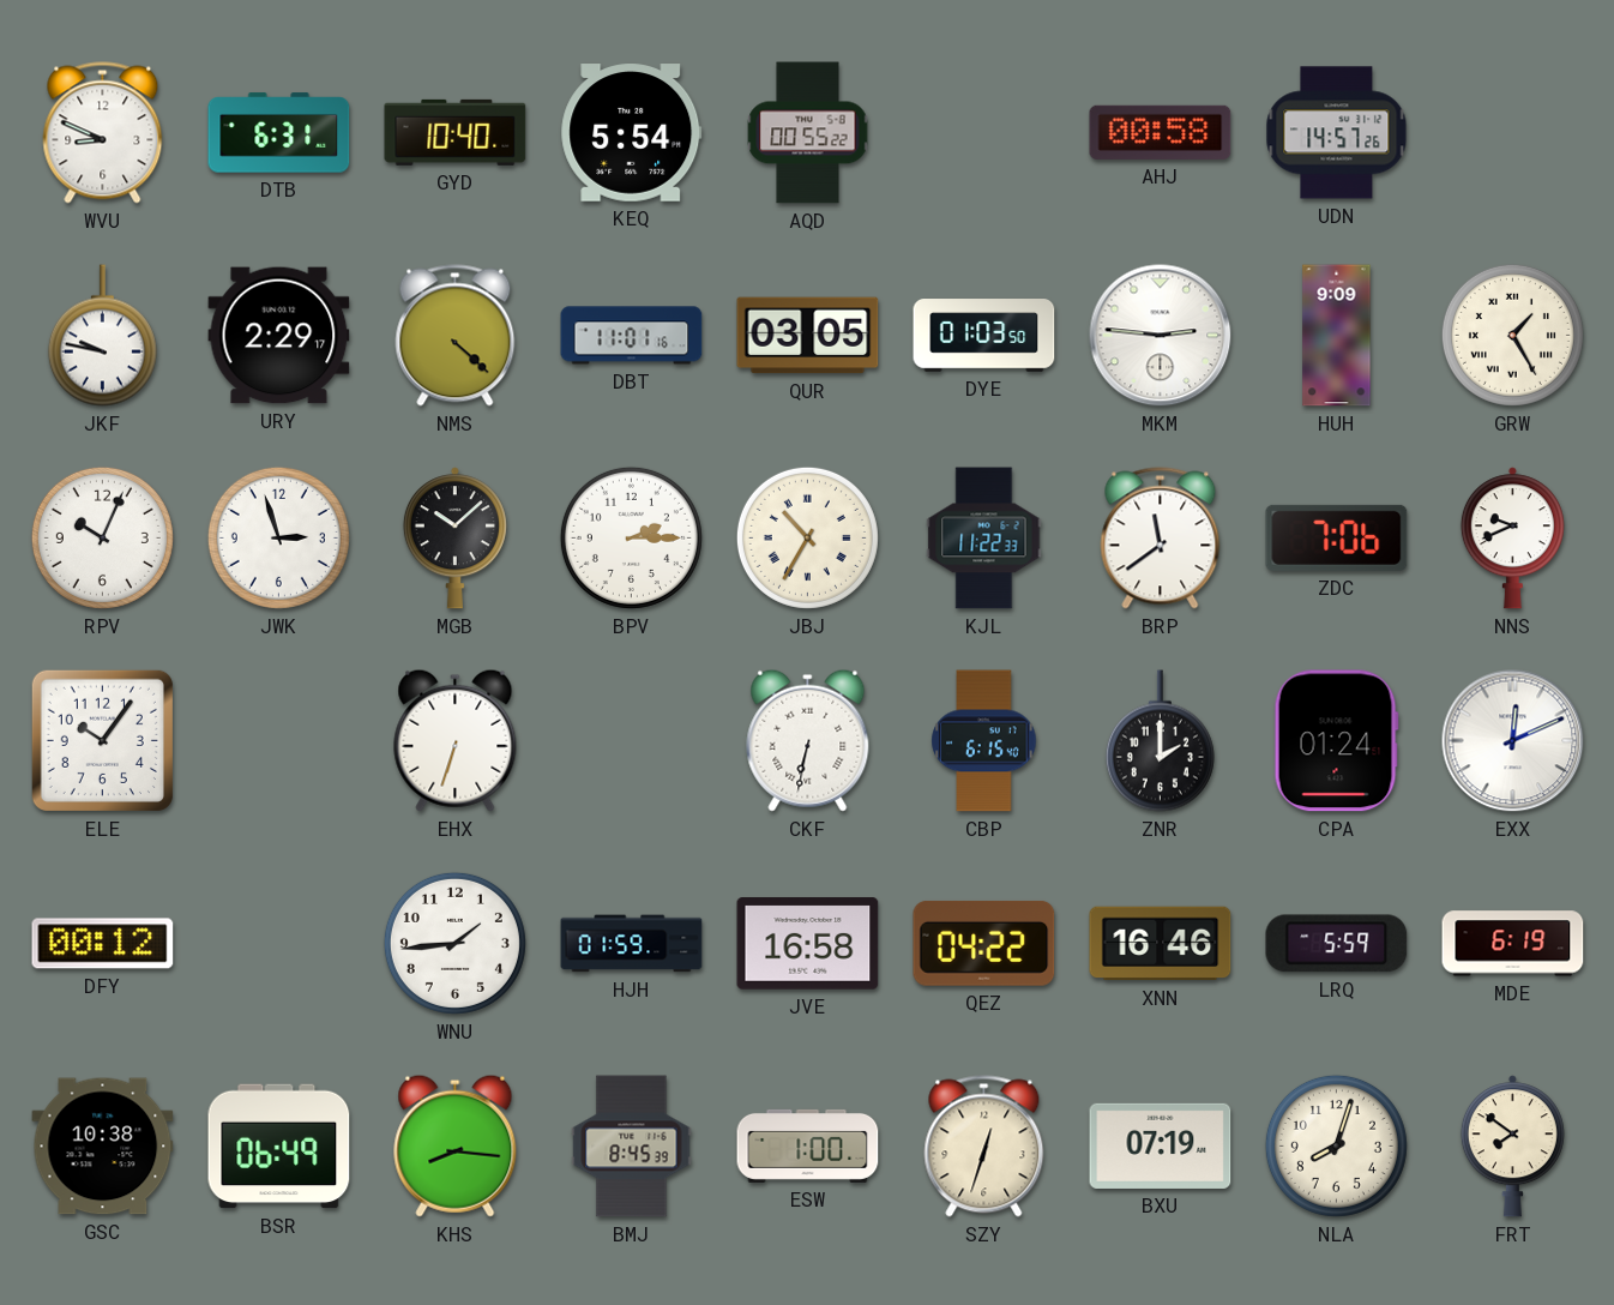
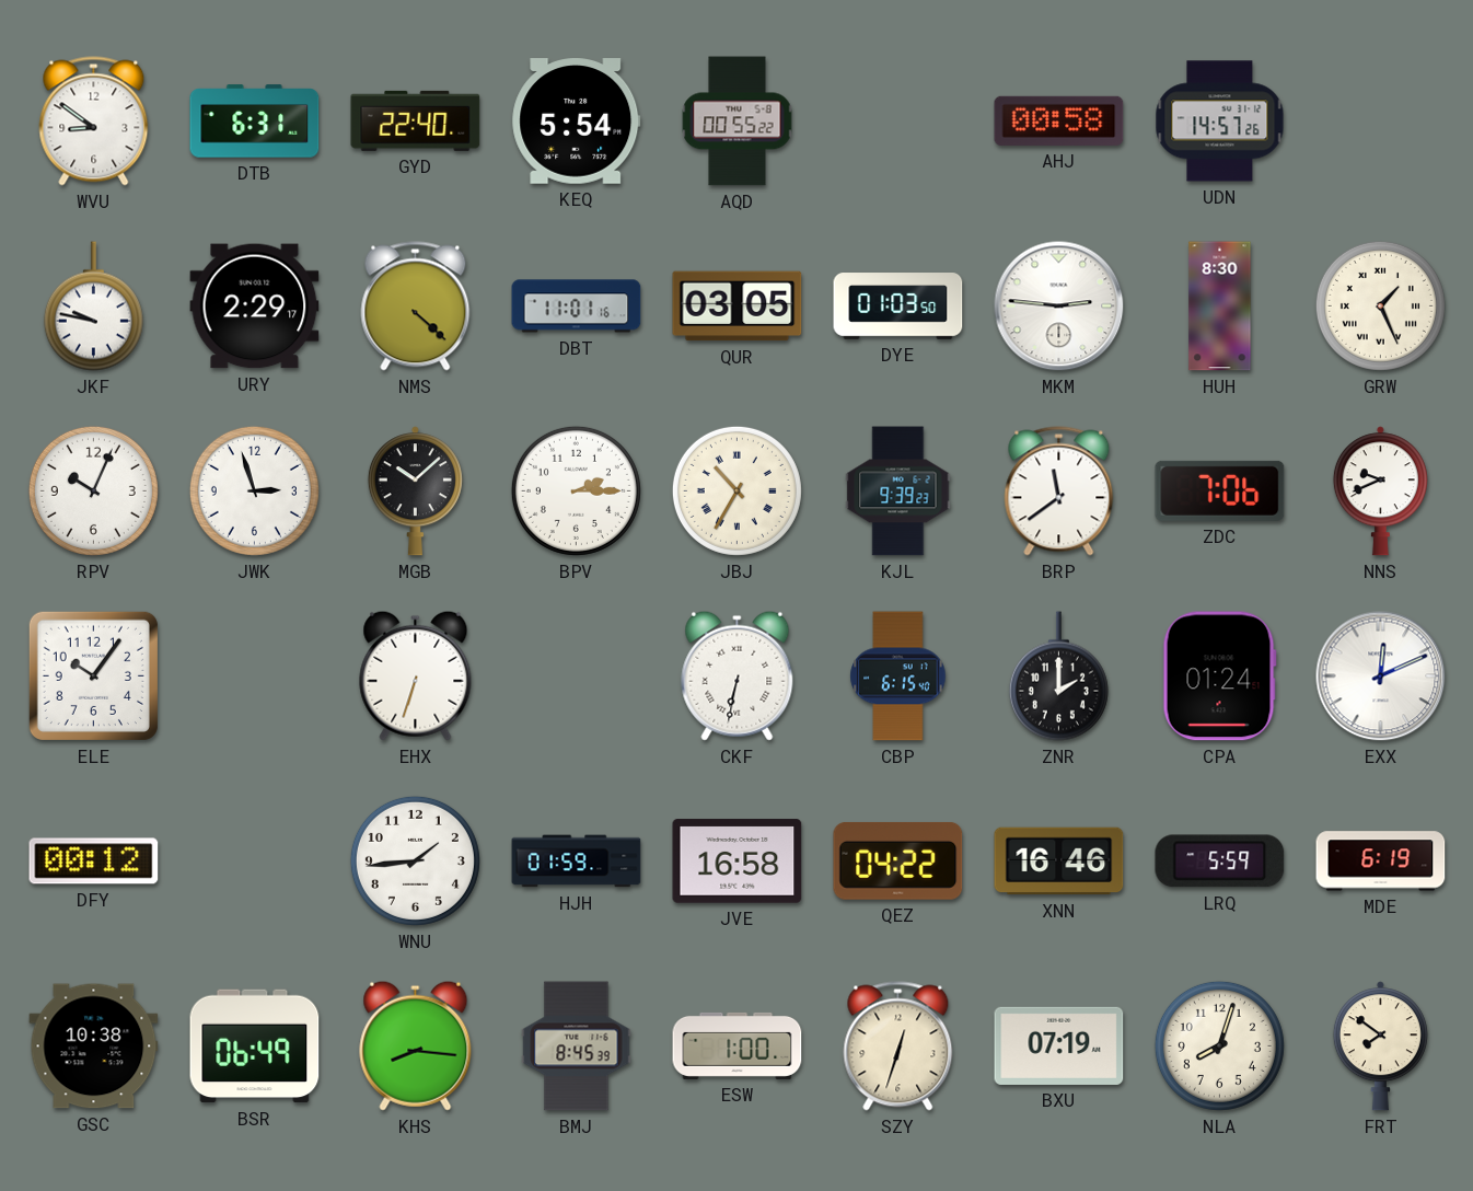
WVU: 8:49 -> 8:51
GYD: 10:40 -> 22:40
HUH: 9:09 -> 8:30
GRW: 1:25 -> 1:26
KJL: 11:22 -> 9:39
